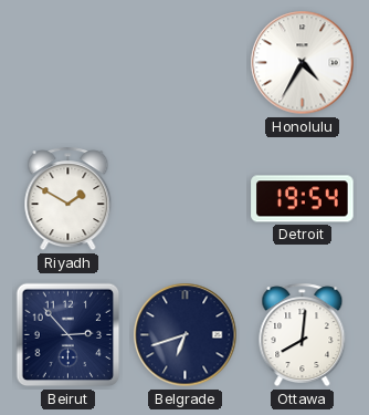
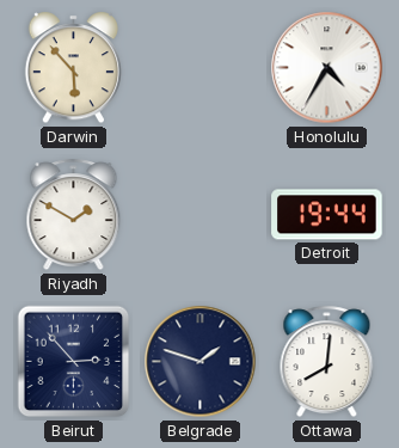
Darwin: none -> 5:53
Detroit: 19:54 -> 19:44
Belgrade: 6:42 -> 1:48
